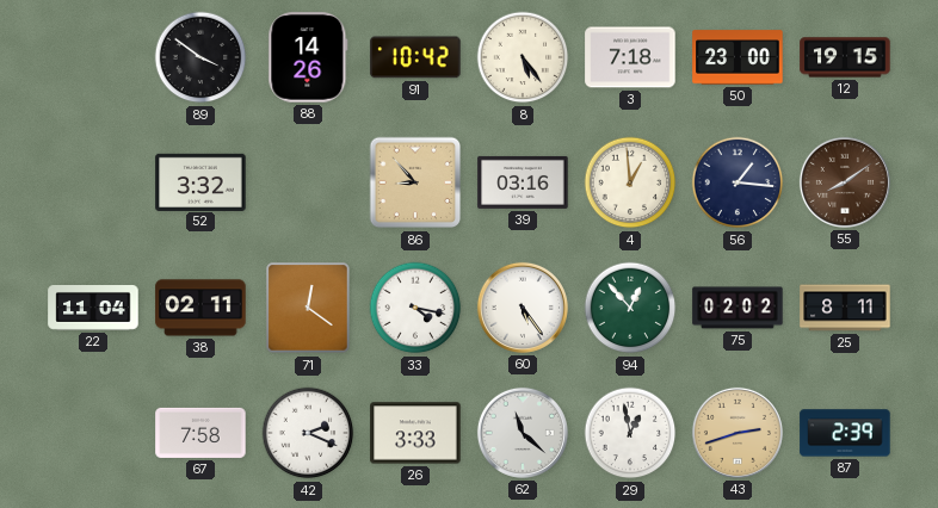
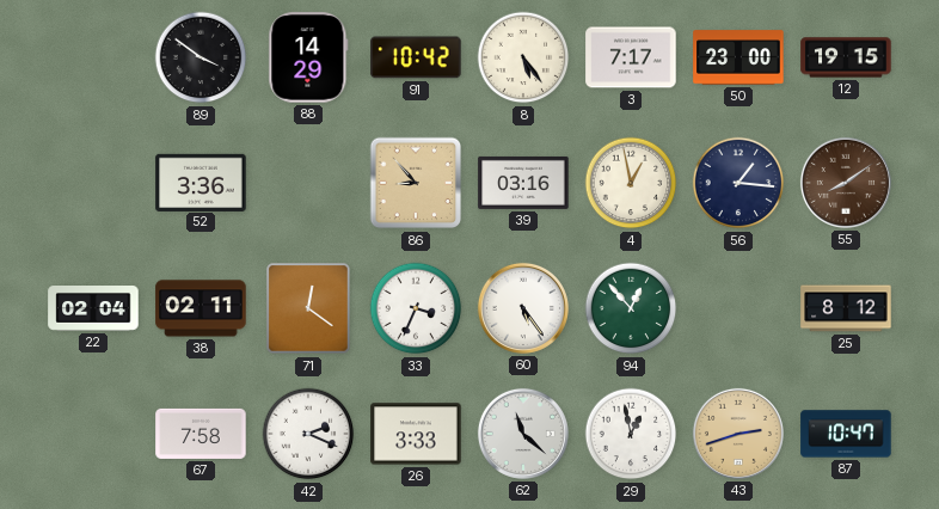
88: 14:26 -> 14:29
3: 7:18 -> 7:17
52: 3:32 -> 3:36
4: 12:59 -> 12:58
22: 11:04 -> 02:04
33: 4:17 -> 3:34
75: 02:02 -> none
25: 8:11 -> 8:12
87: 2:39 -> 10:47
